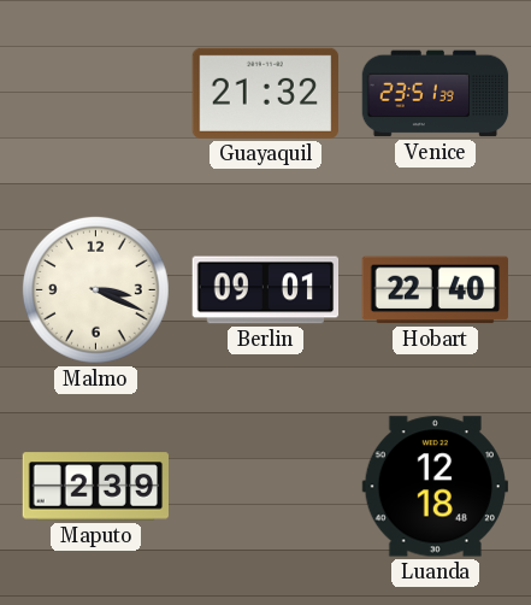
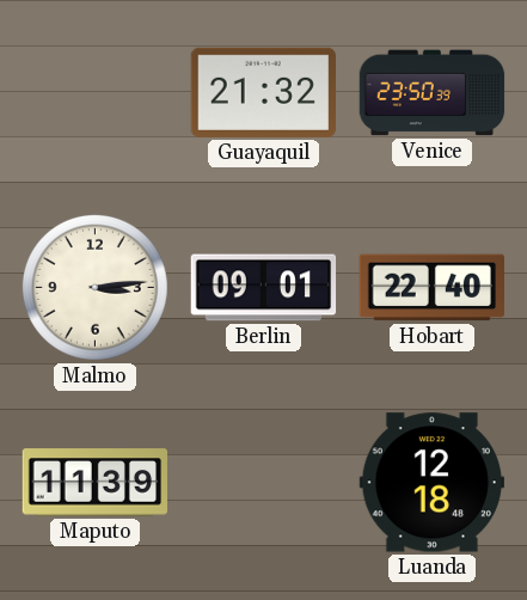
Venice: 23:51 -> 23:50
Malmo: 3:19 -> 3:14
Maputo: 2:39 -> 11:39
